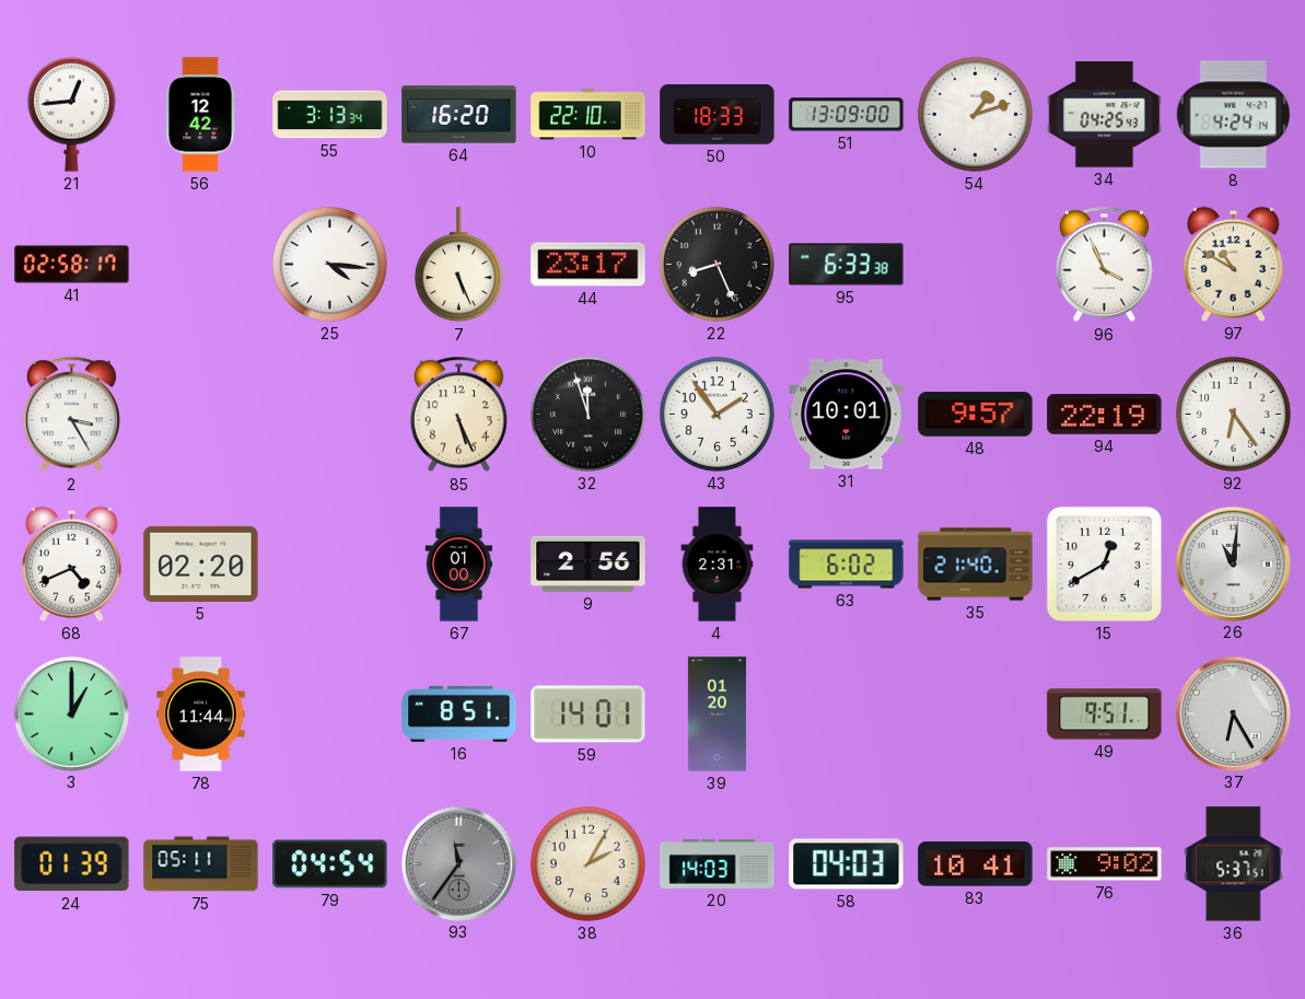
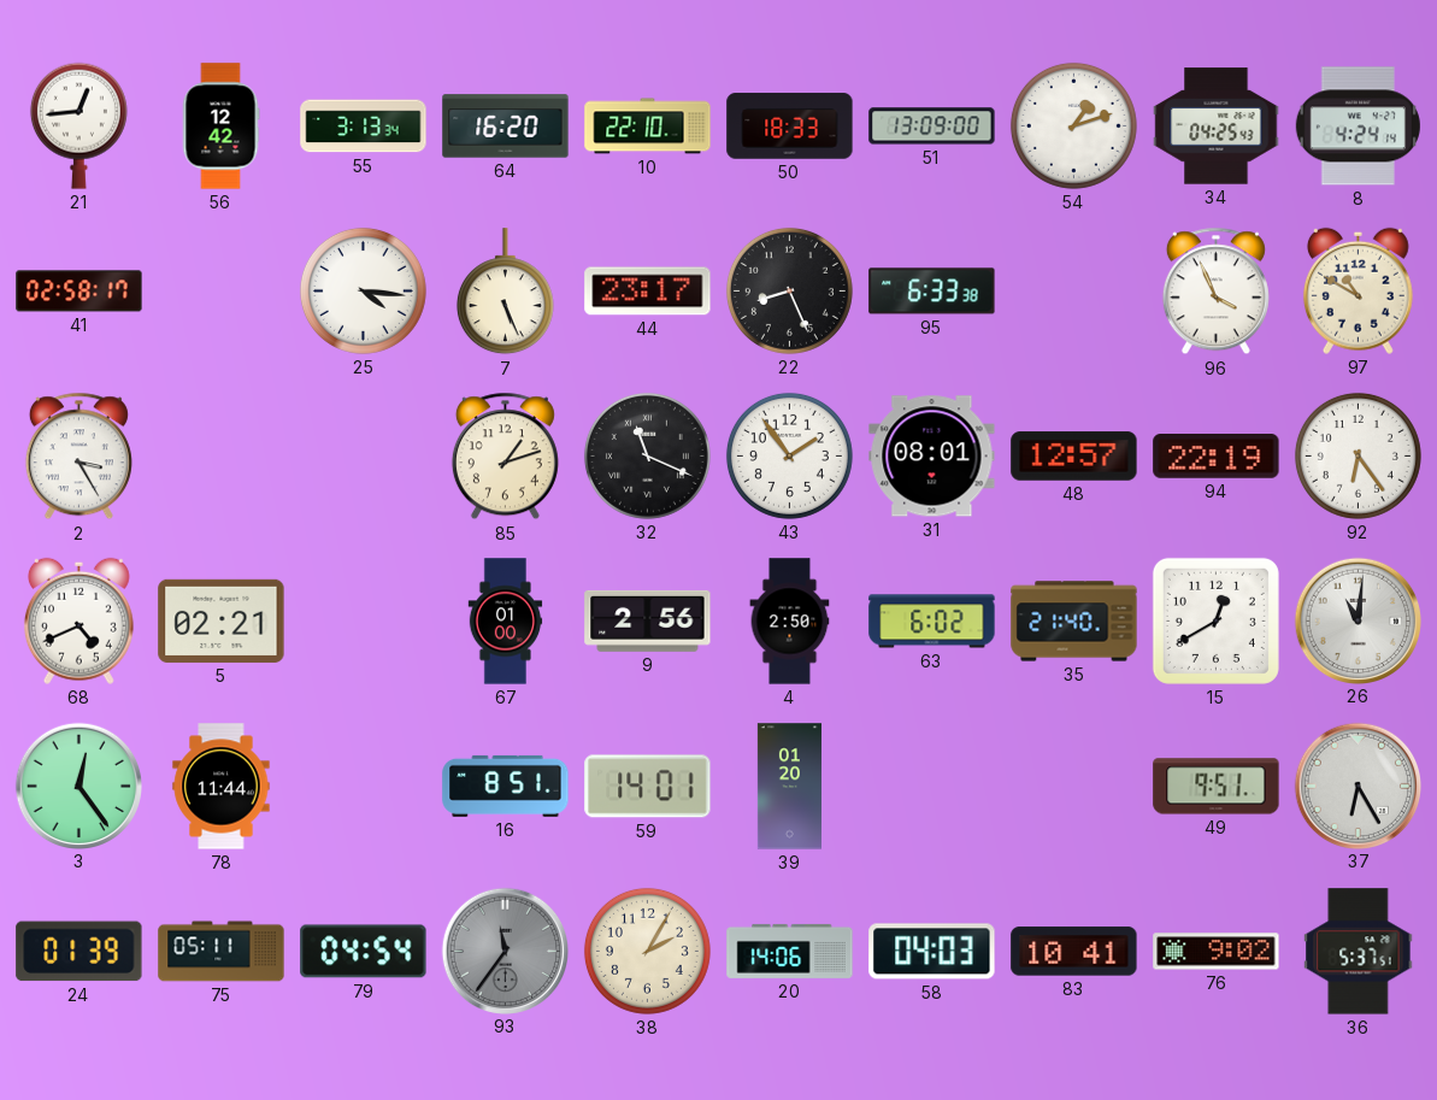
85: 5:26 -> 1:12
32: 11:57 -> 11:19
31: 10:01 -> 08:01
48: 9:57 -> 12:57
5: 02:20 -> 02:21
4: 2:31 -> 2:50
3: 1:00 -> 12:24
20: 14:03 -> 14:06
